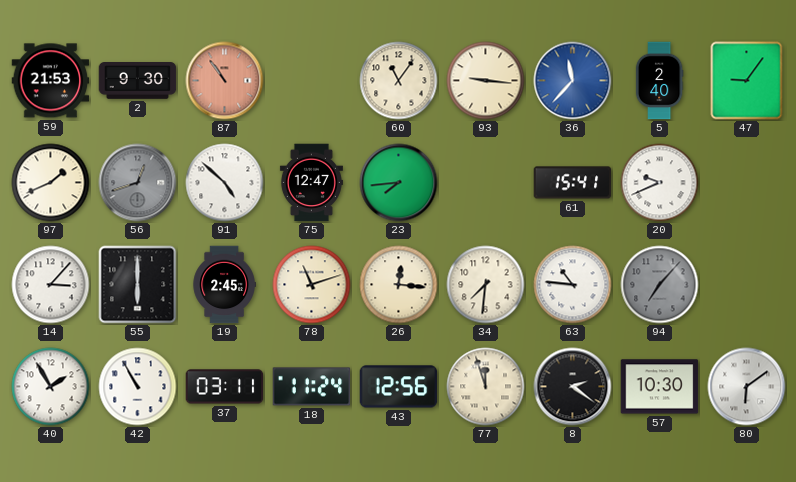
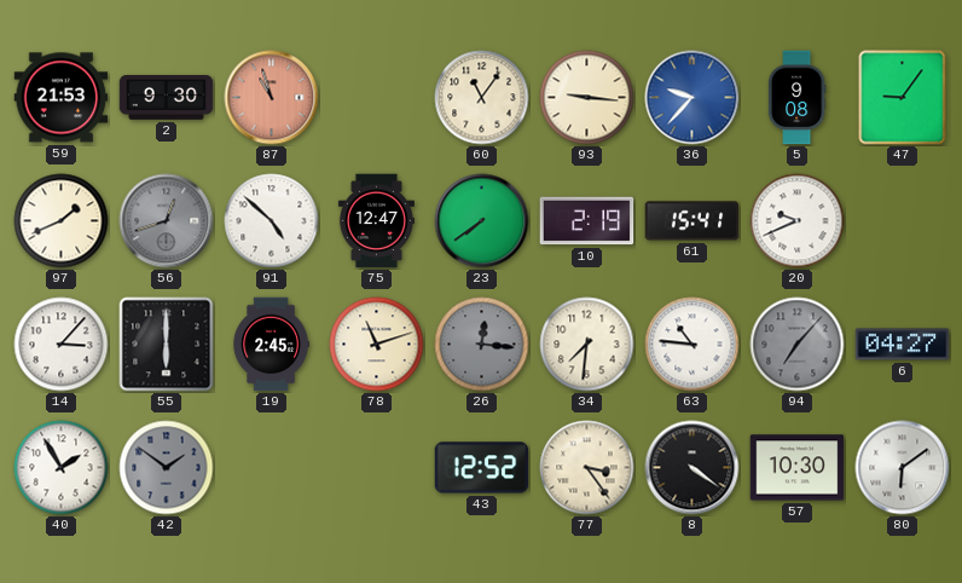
87: 10:54 -> 10:57
36: 11:37 -> 9:37
5: 2:40 -> 9:08
23: 7:44 -> 7:39
10: none -> 2:19
26 dial: cream -> grey
6: none -> 04:27
42: 10:55 -> 1:51
42 dial: white -> grey
37: 03:11 -> none
18: 11:24 -> none
43: 12:56 -> 12:52
77: 11:57 -> 3:24
8: 2:21 -> 4:21
